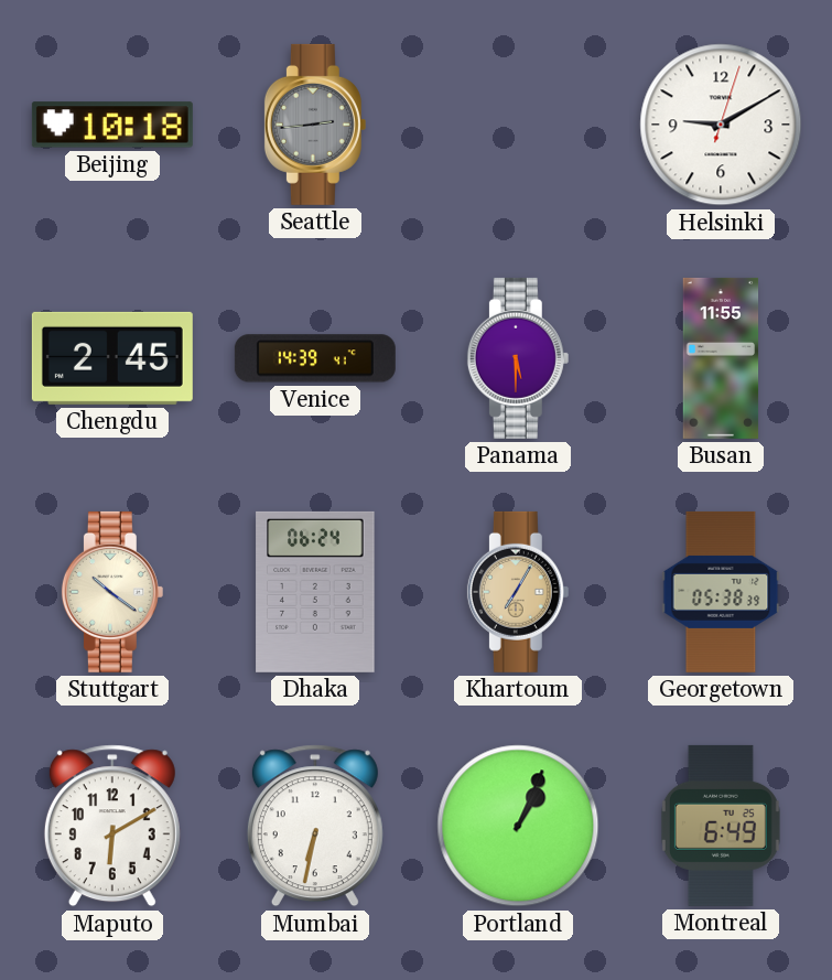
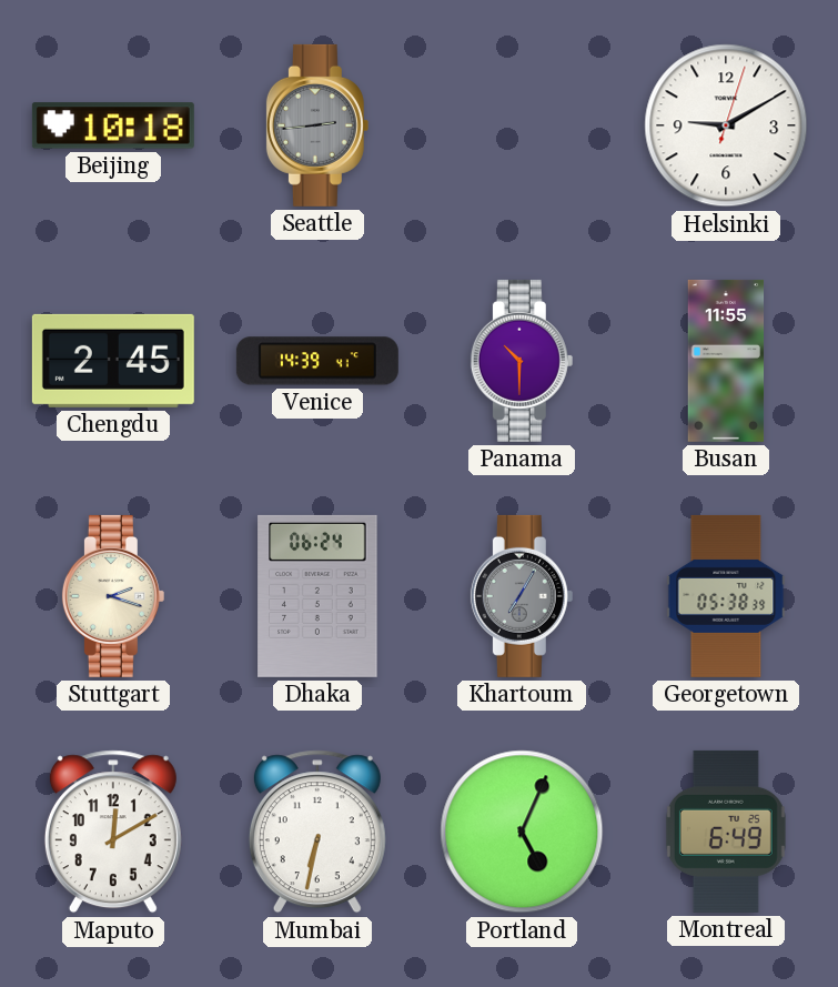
Panama: 5:30 -> 10:30
Stuttgart: 10:21 -> 2:18
Khartoum dial: champagne -> grey
Maputo: 6:10 -> 12:10
Portland: 1:04 -> 5:04
